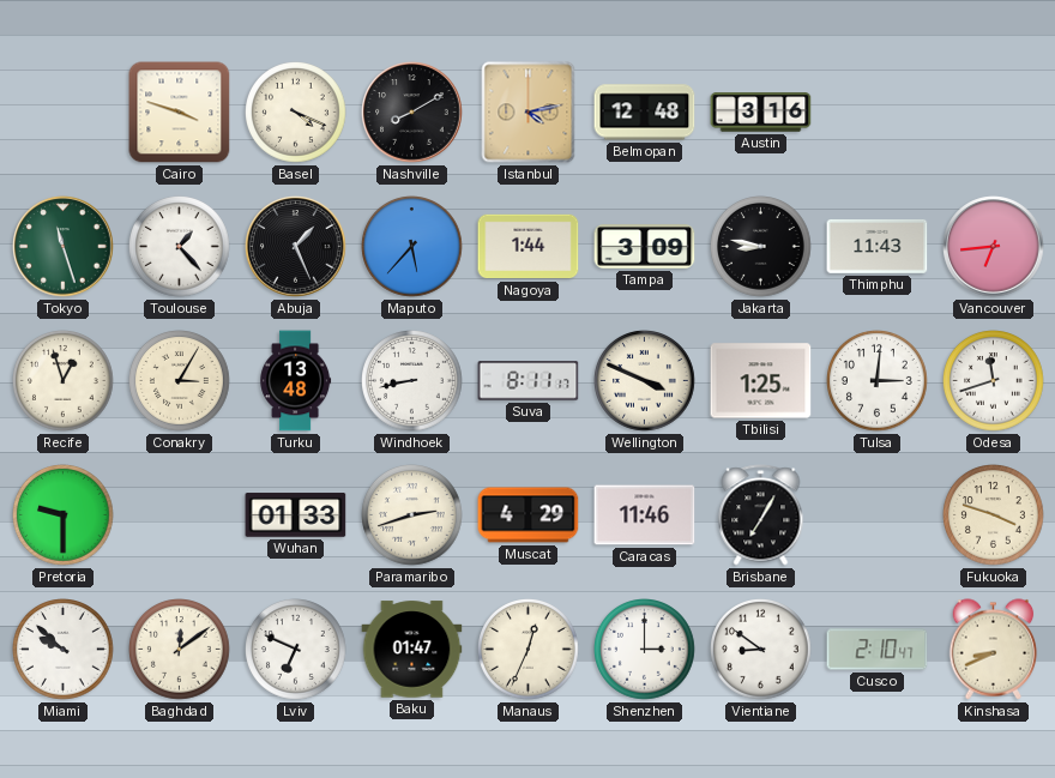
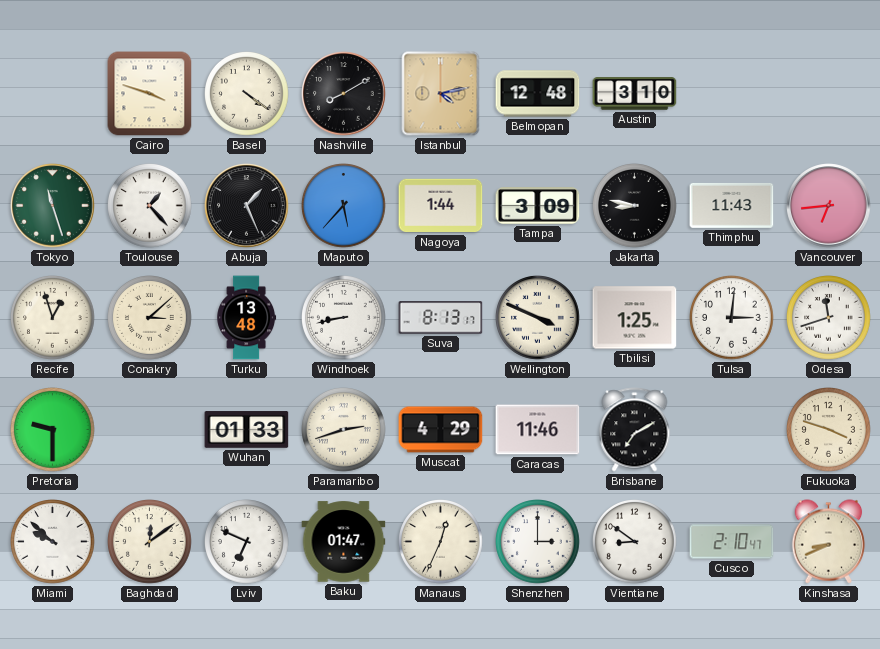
Basel: 4:19 -> 4:21
Austin: 3:16 -> 3:10
Conakry: 3:05 -> 3:08
Suva: 8:11 -> 8:13
Brisbane: 7:05 -> 7:10
